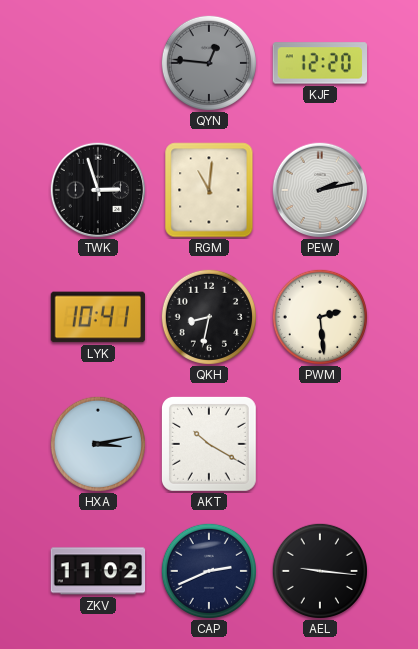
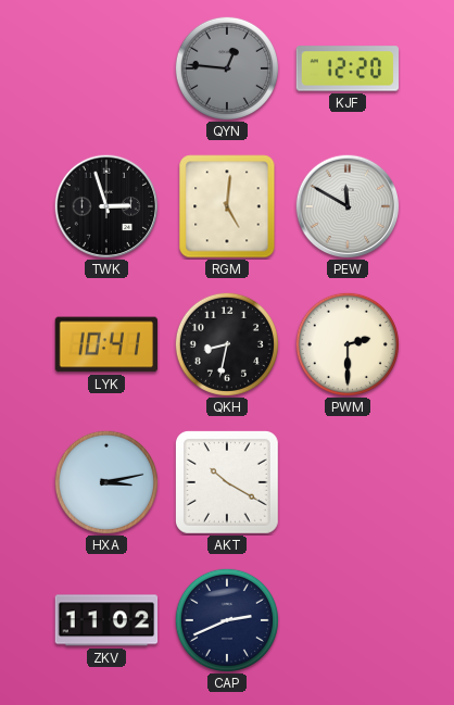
RGM: 11:01 -> 5:01
PEW: 2:13 -> 11:50
PWM: 2:29 -> 2:30
AEL: 9:16 -> none
